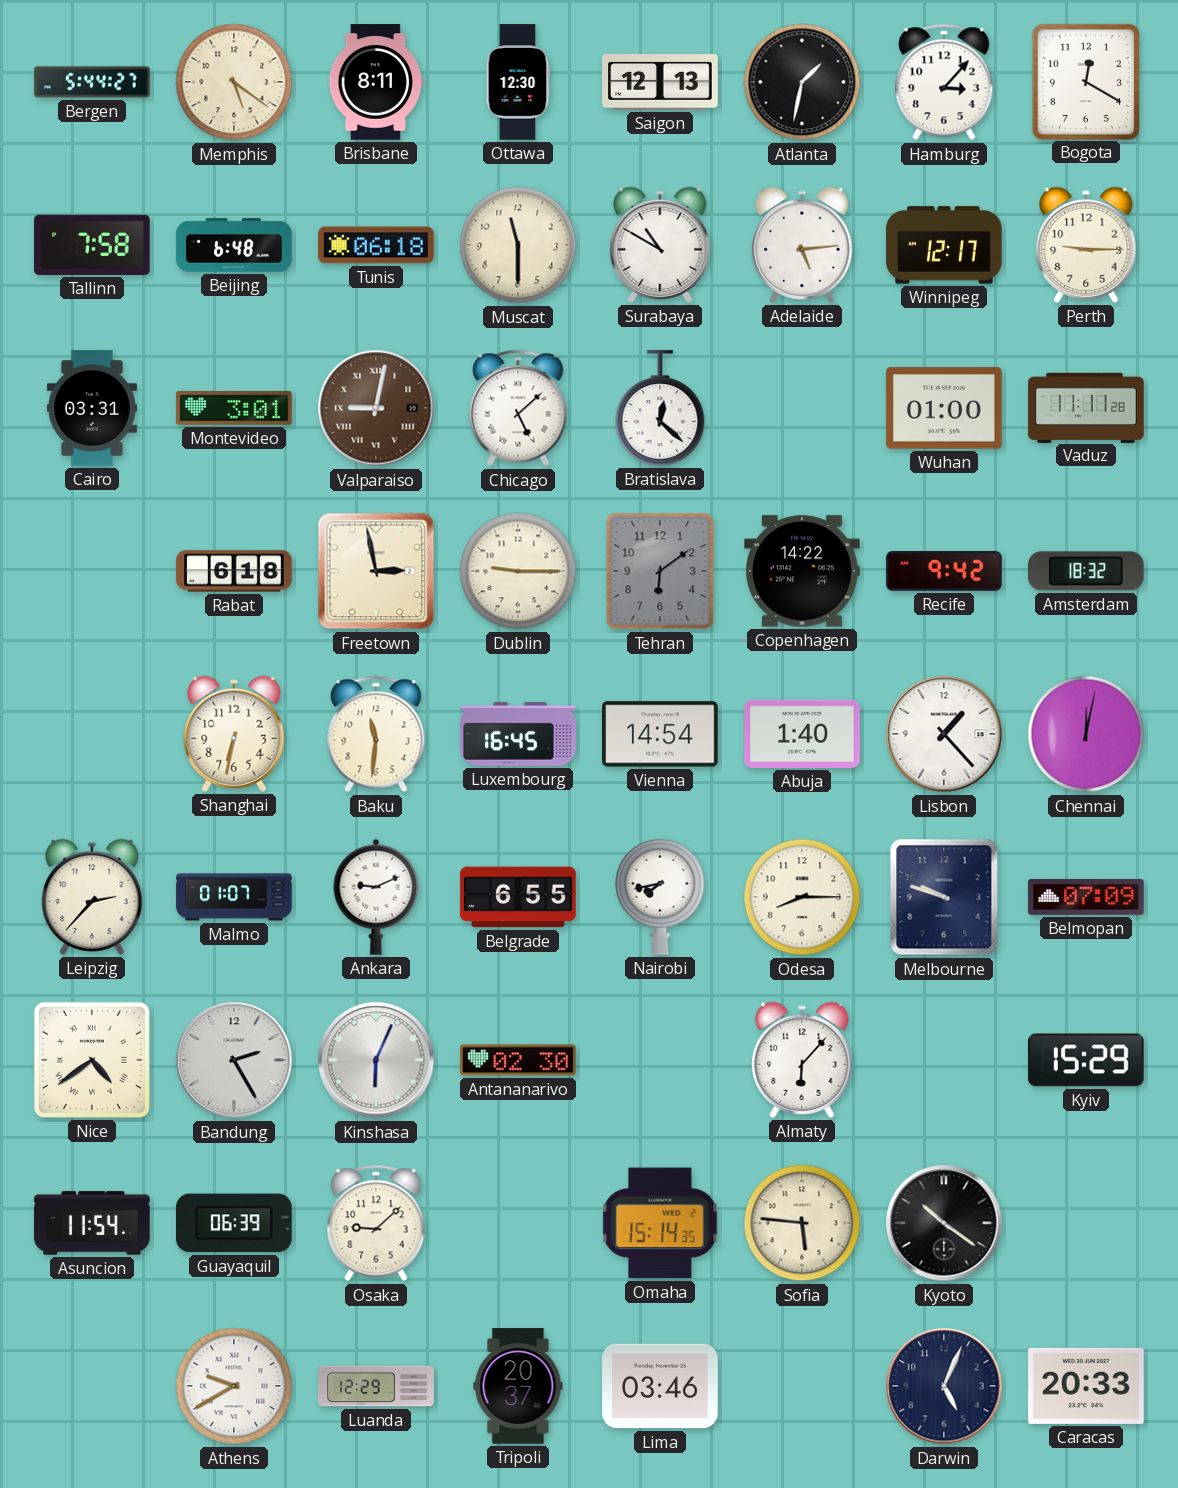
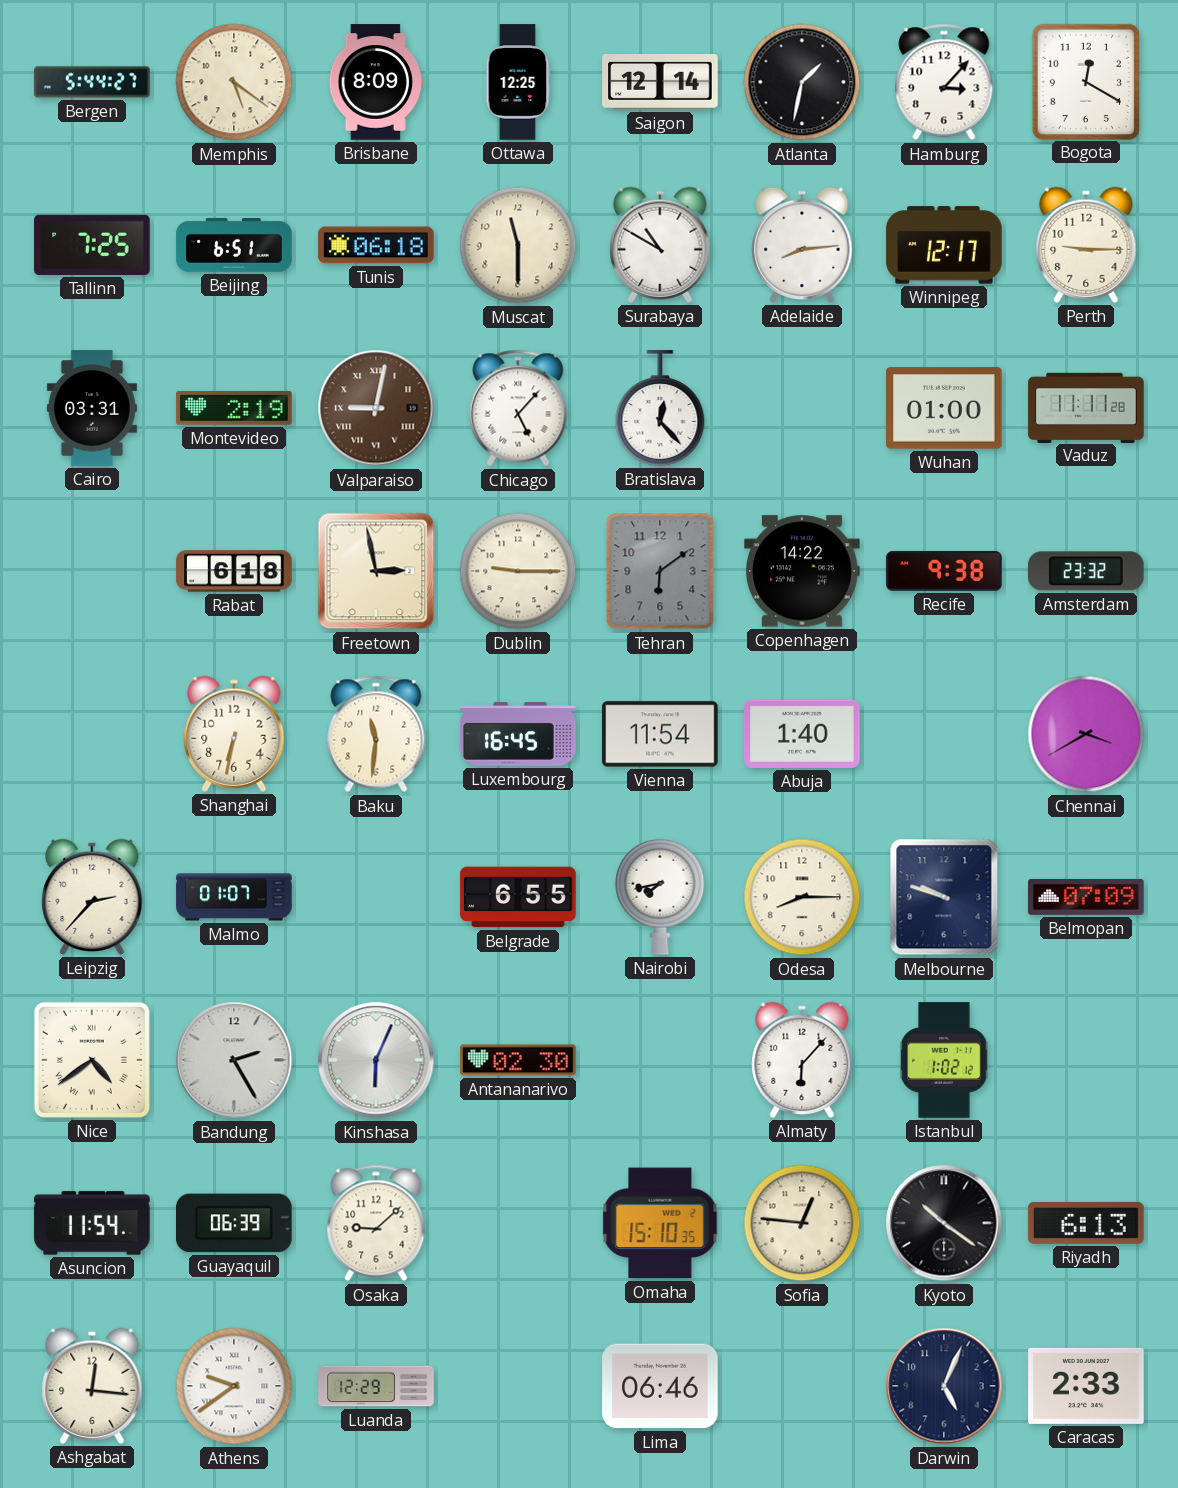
Brisbane: 8:11 -> 8:09
Ottawa: 12:30 -> 12:25
Saigon: 12:13 -> 12:14
Tallinn: 7:58 -> 7:25
Beijing: 6:48 -> 6:51
Adelaide: 5:14 -> 8:14
Montevideo: 3:01 -> 2:19
Chicago: 5:08 -> 5:07
Bratislava: 12:22 -> 12:23
Recife: 9:42 -> 9:38
Amsterdam: 18:32 -> 23:32
Vienna: 14:54 -> 11:54
Lisbon: 1:23 -> none
Chennai: 12:02 -> 3:40
Ankara: 9:11 -> none
Istanbul: none -> 1:02
Kyiv: 15:29 -> none
Omaha: 15:14 -> 15:10
Sofia: 5:46 -> 12:46
Riyadh: none -> 6:13
Ashgabat: none -> 12:16
Athens: 9:40 -> 9:39
Tripoli: 20:37 -> none
Lima: 03:46 -> 06:46
Caracas: 20:33 -> 2:33
